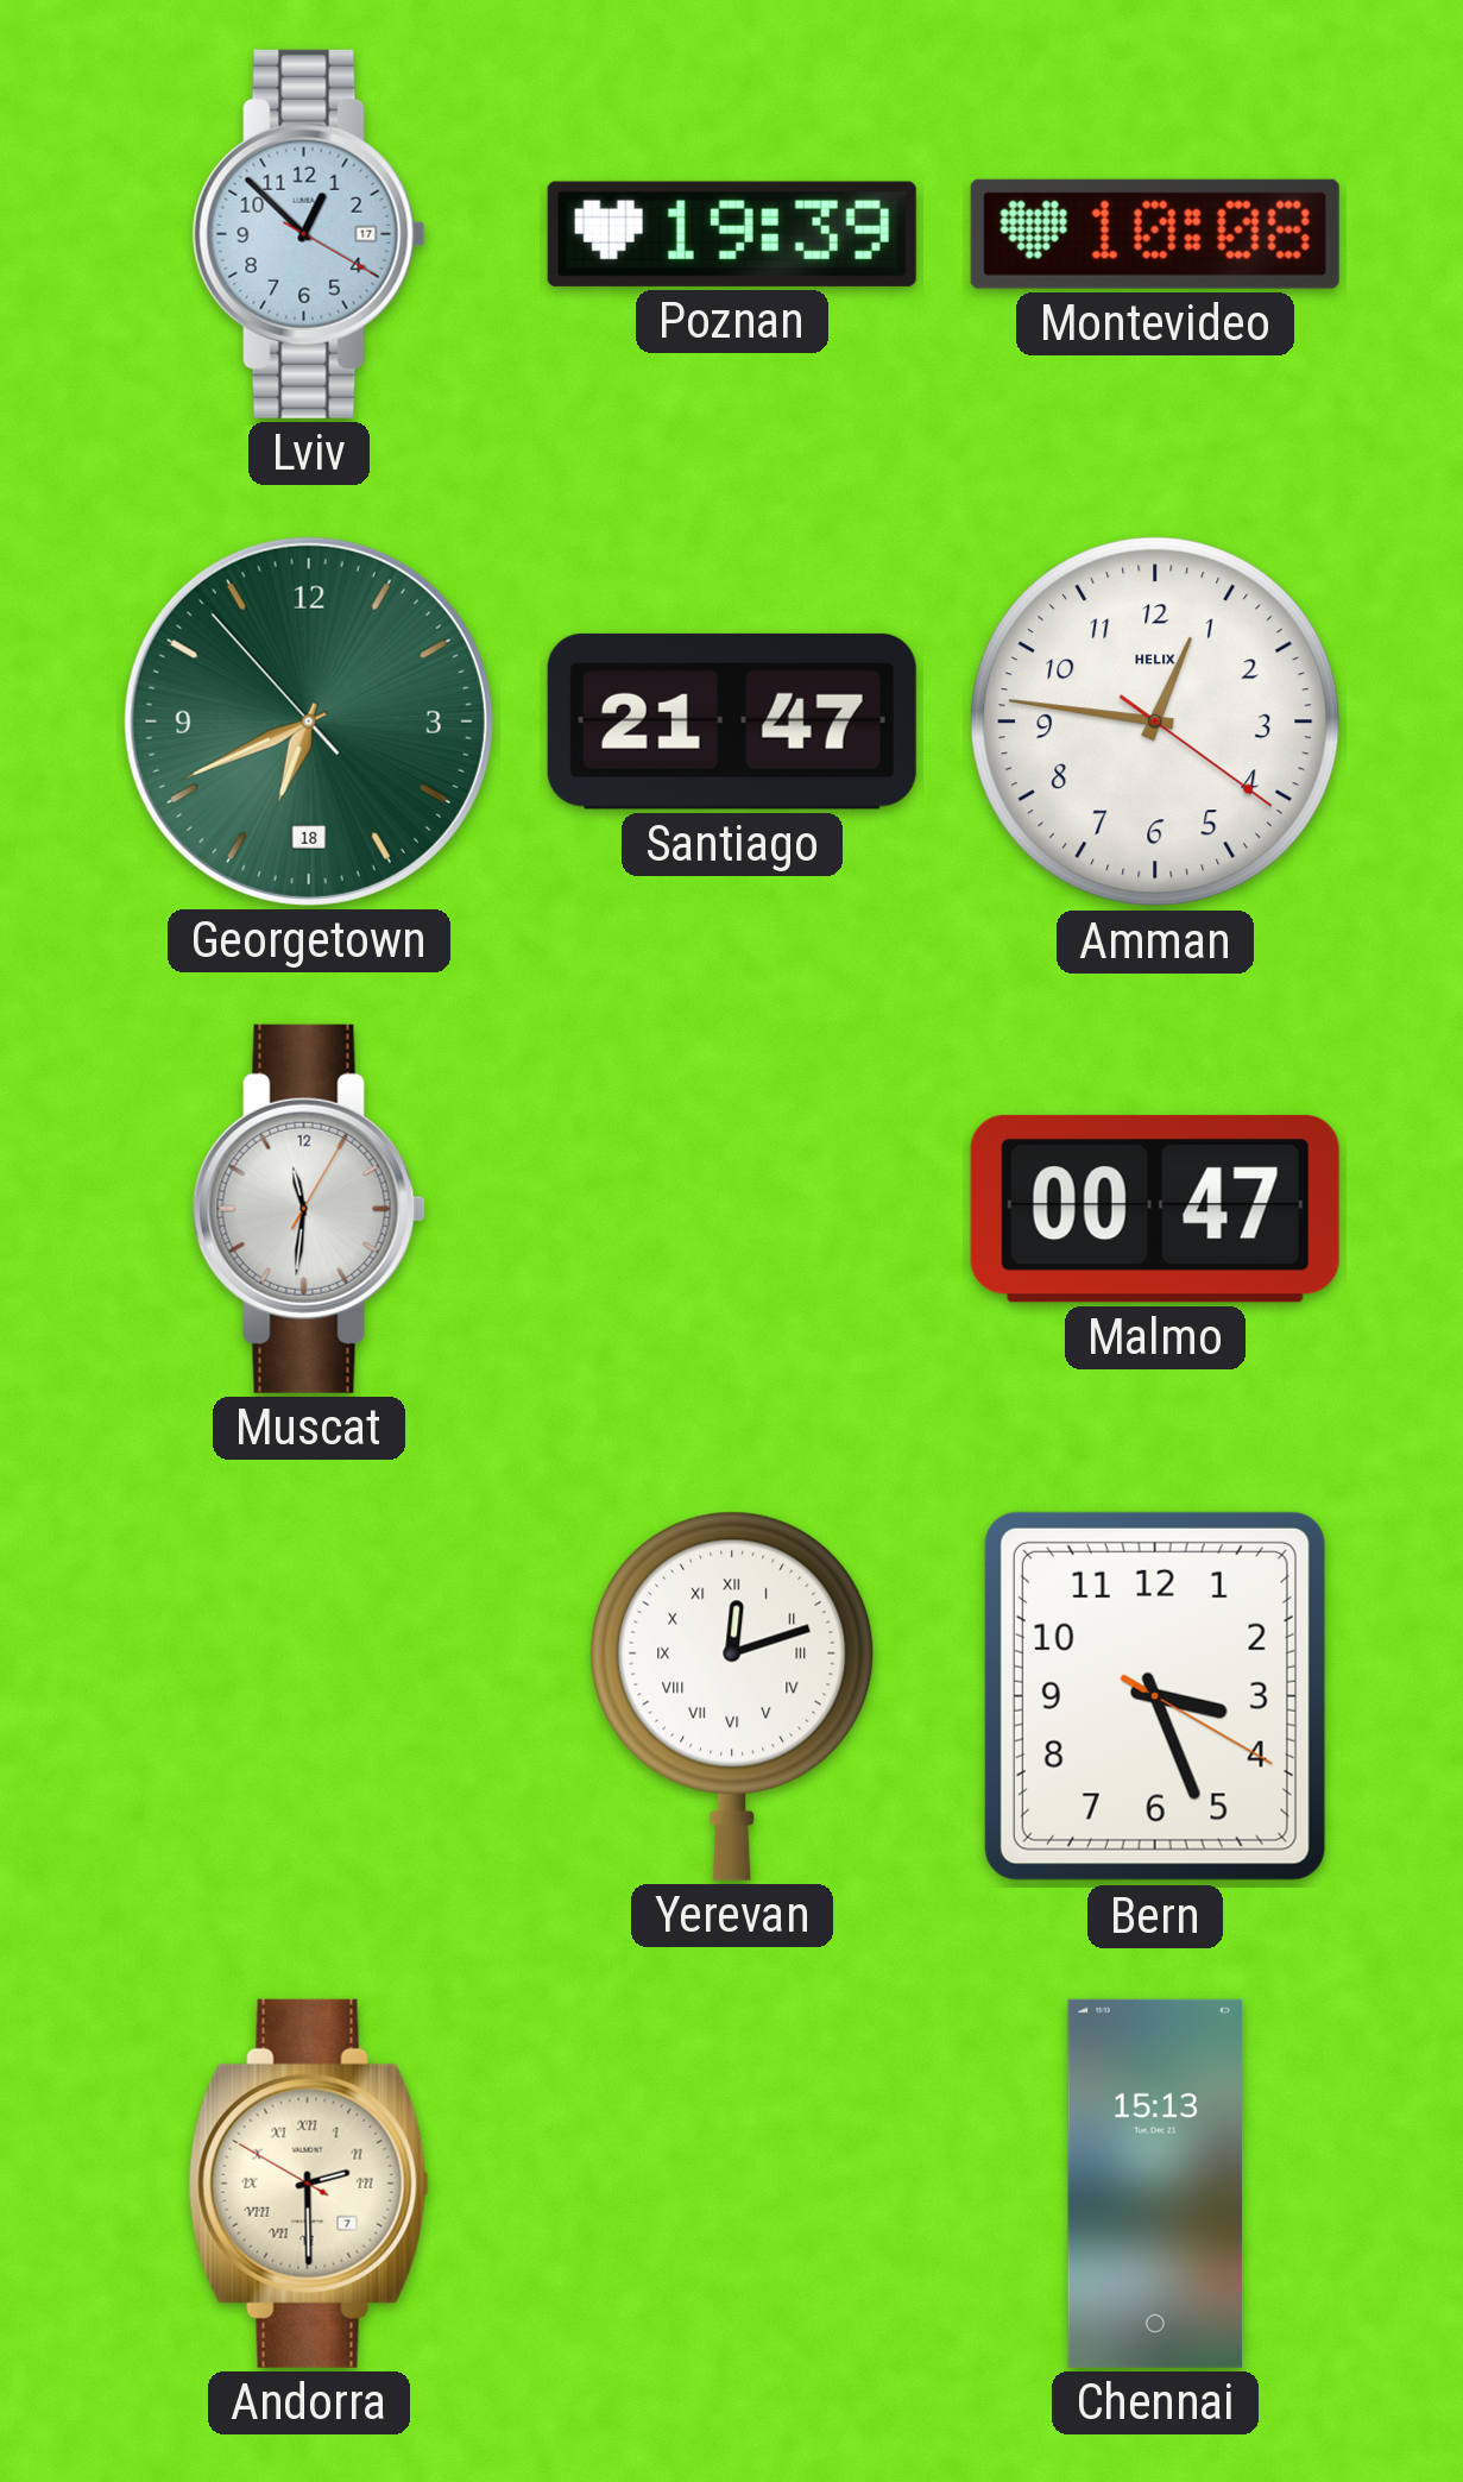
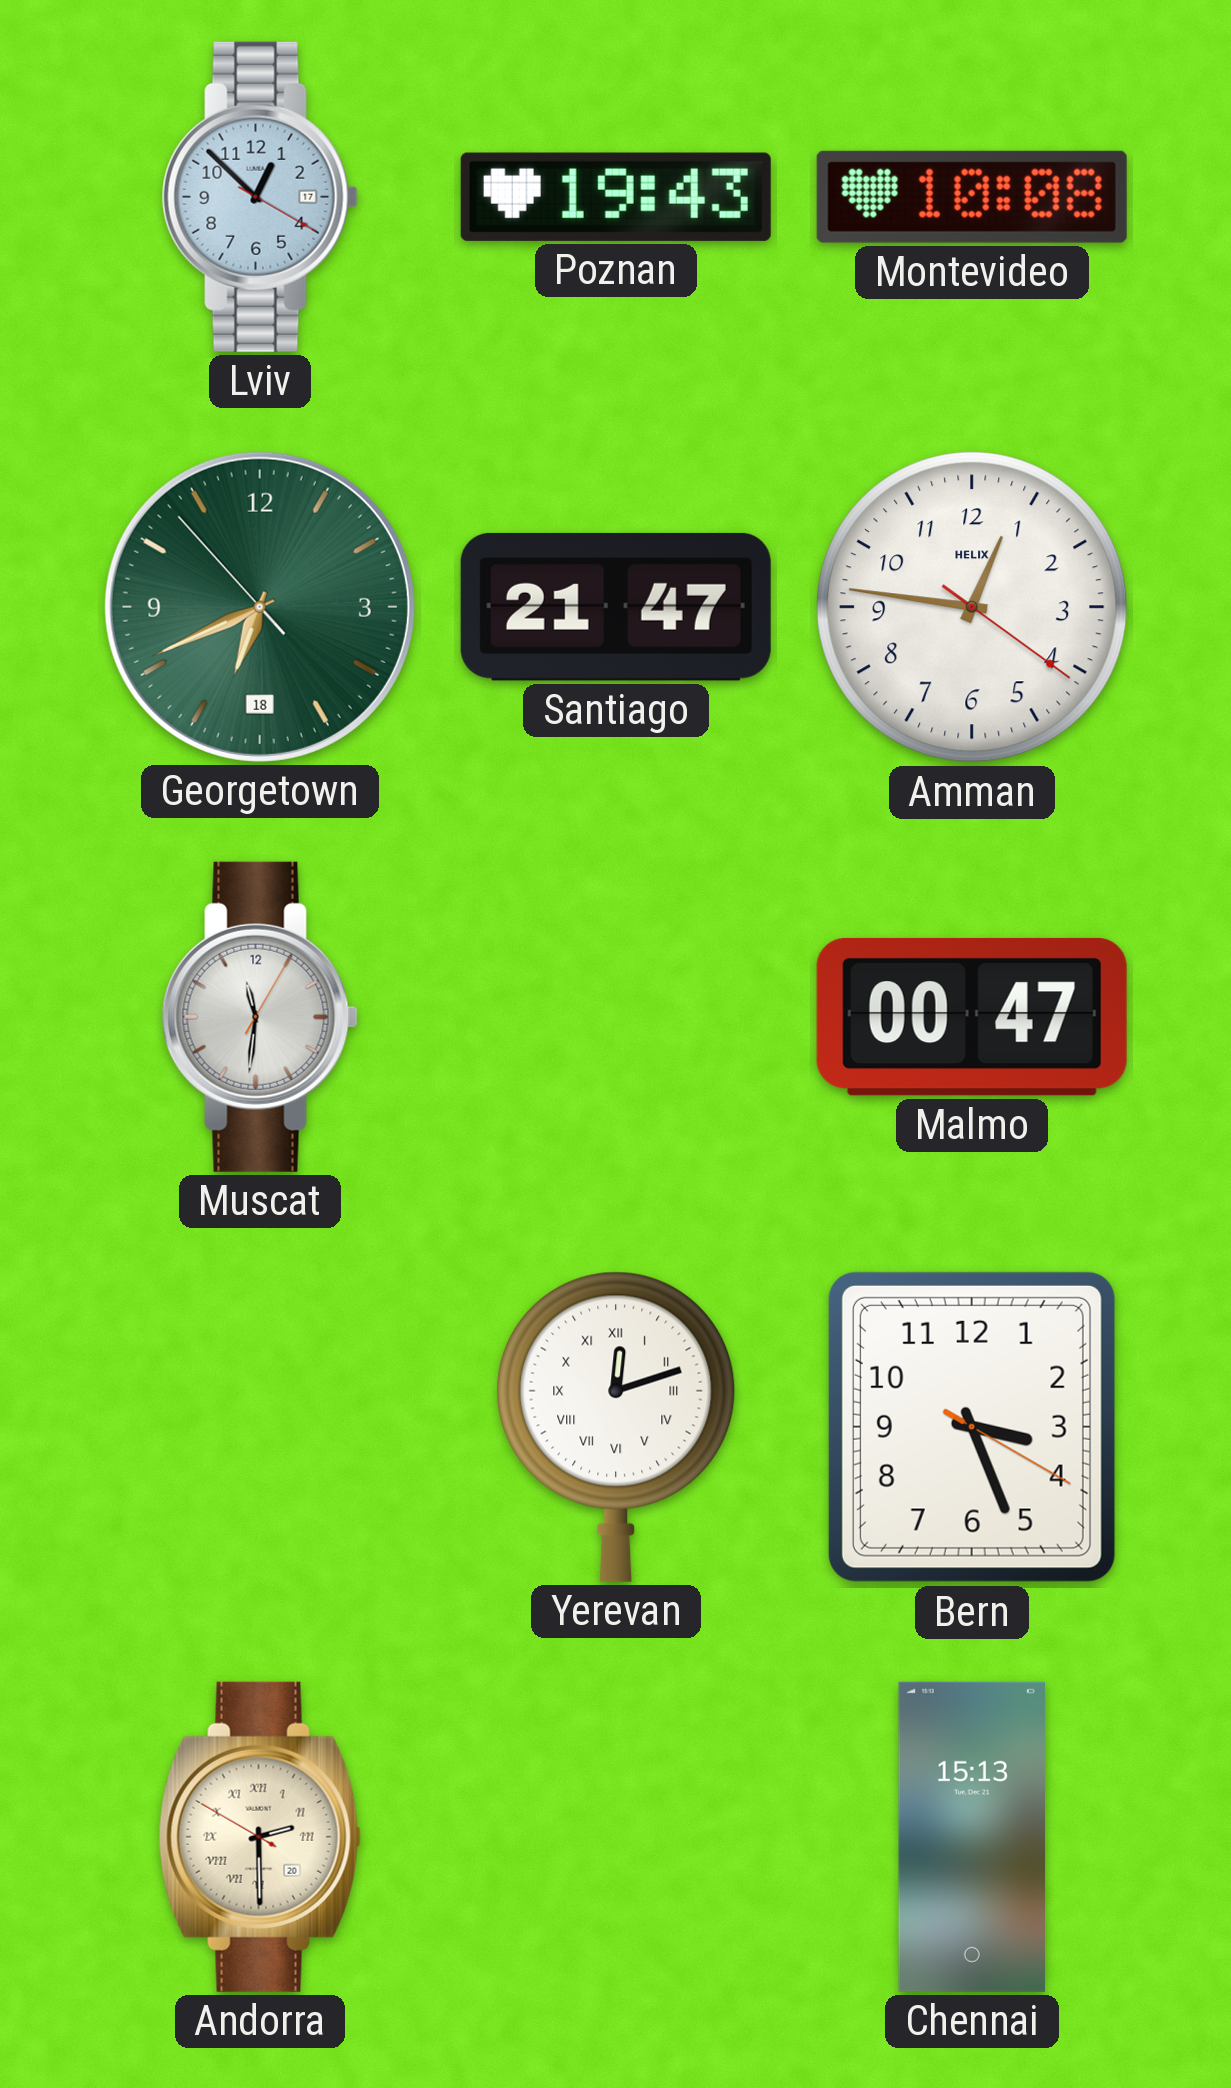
Poznan: 19:39 -> 19:43
Andorra date: 7 -> 20
